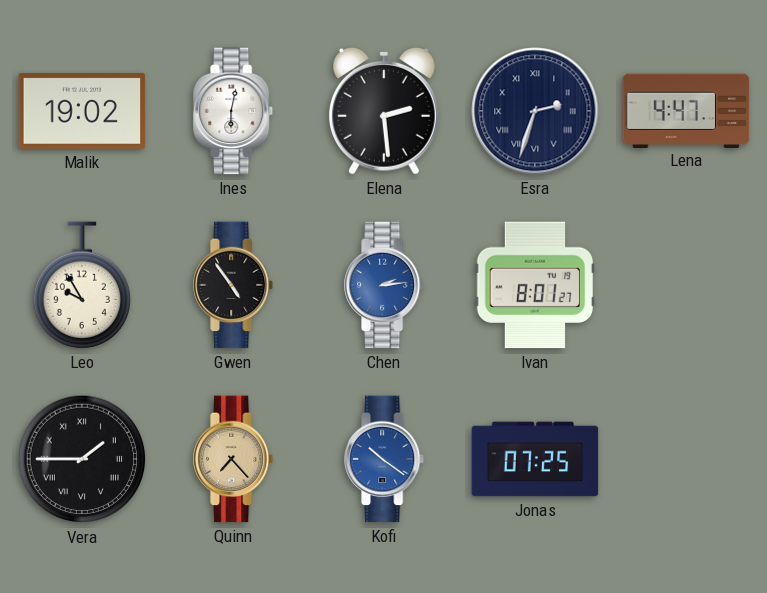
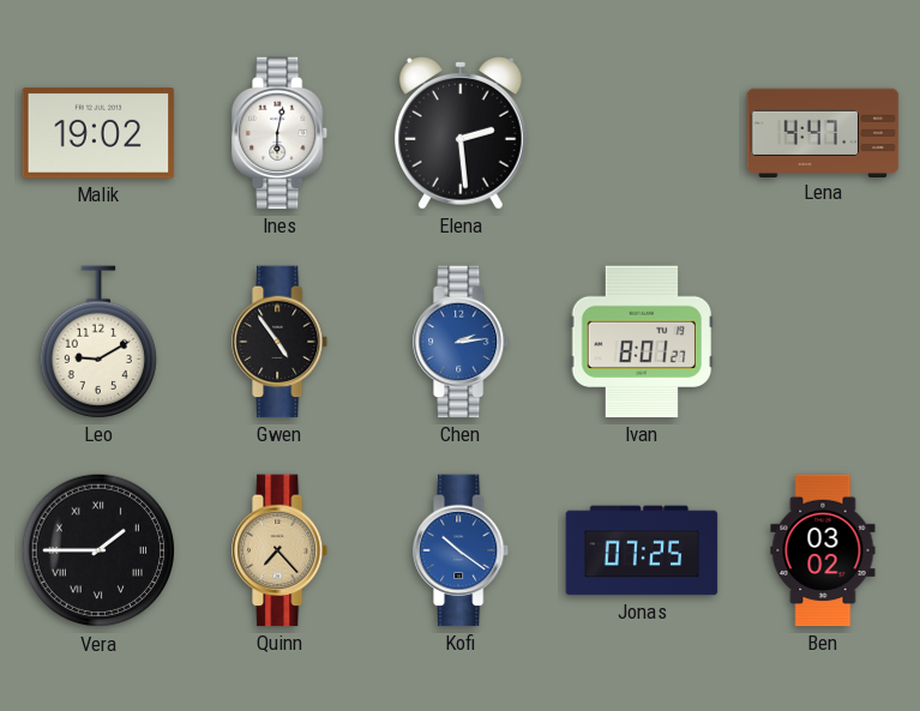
Esra: 2:33 -> none
Leo: 9:55 -> 9:10
Ben: none -> 03:02
